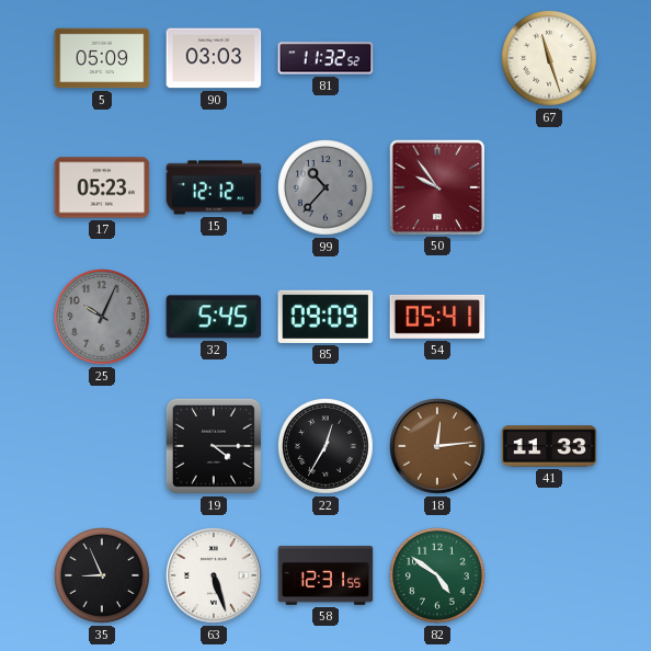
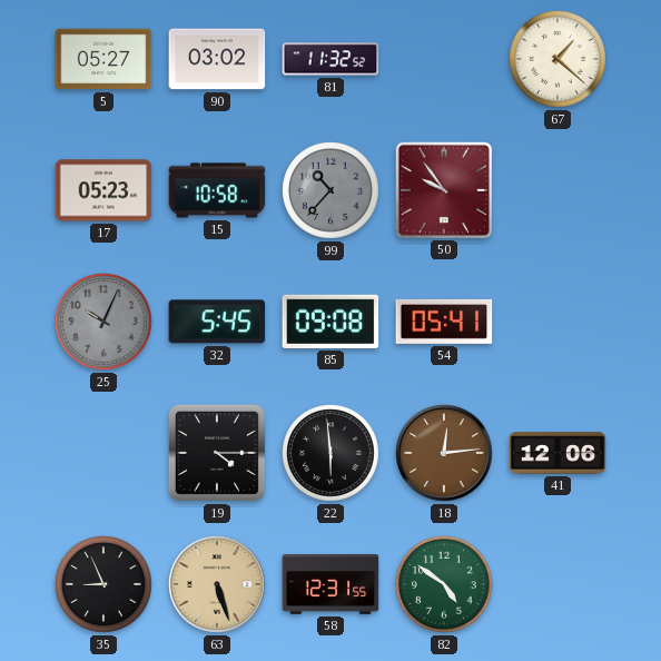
5: 05:09 -> 05:27
90: 03:03 -> 03:02
67: 11:27 -> 1:22
15: 12:12 -> 10:58
85: 09:09 -> 09:08
22: 12:35 -> 5:59
41: 11:33 -> 12:06
63 dial: white -> champagne
